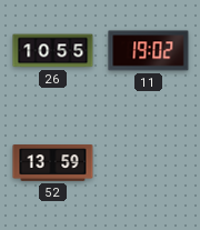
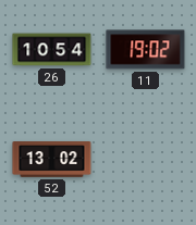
26: 10:55 -> 10:54
52: 13:59 -> 13:02
